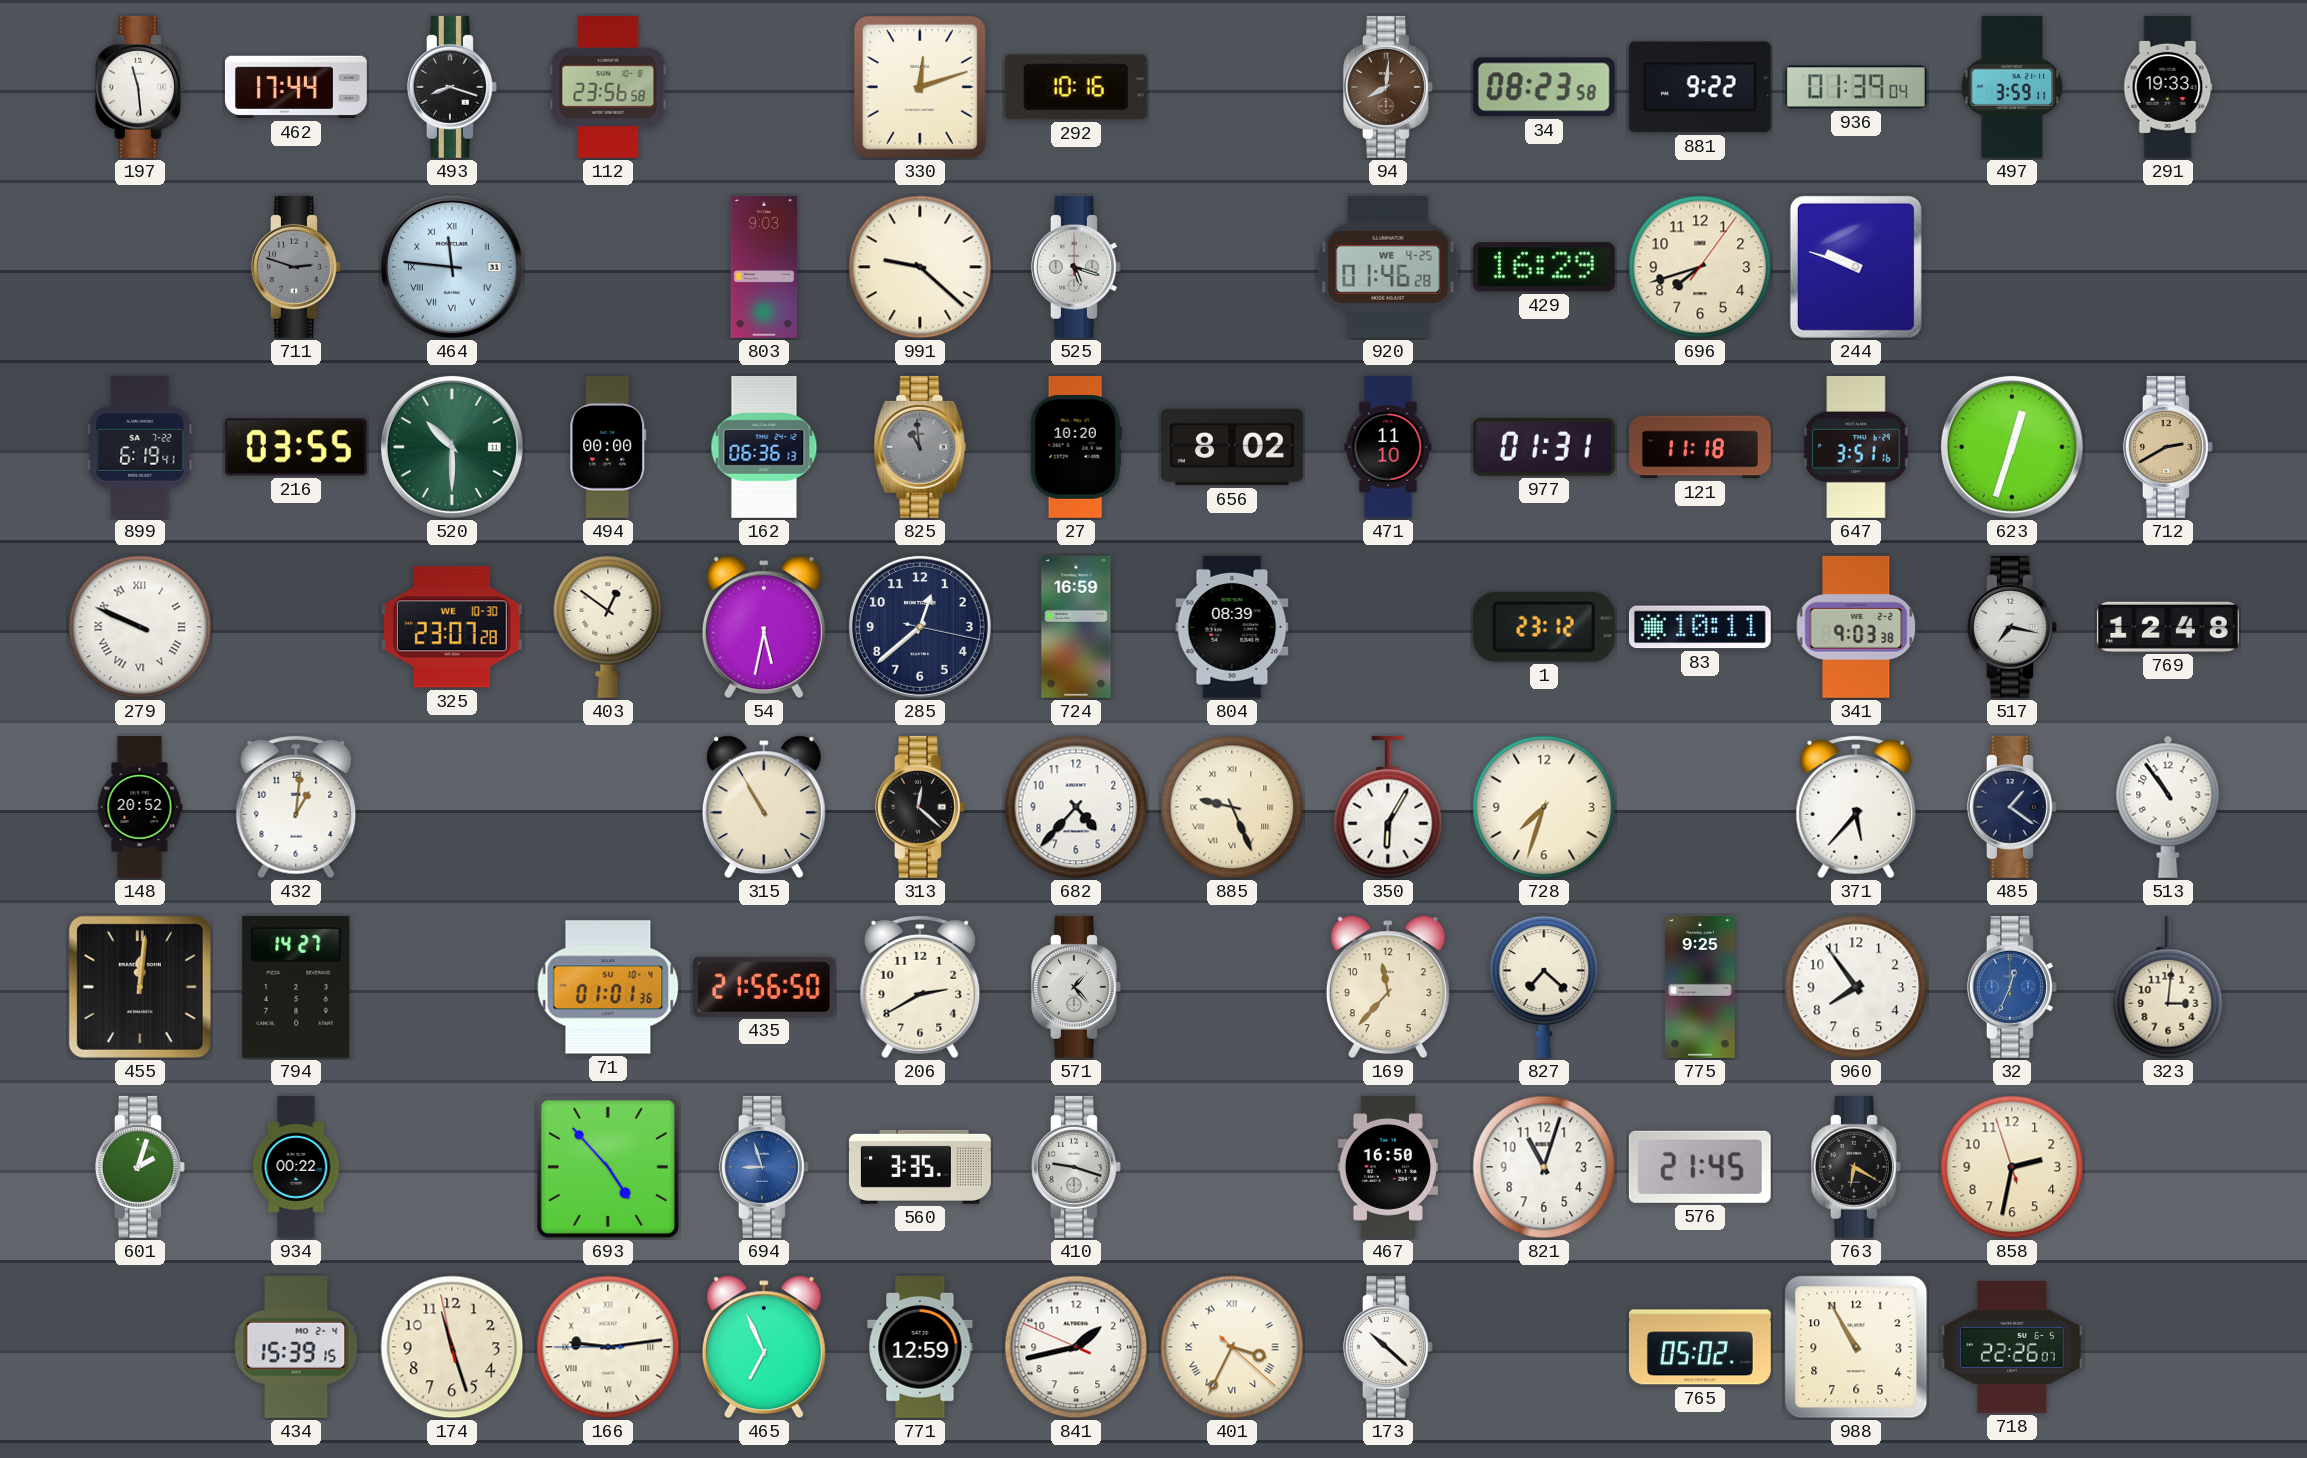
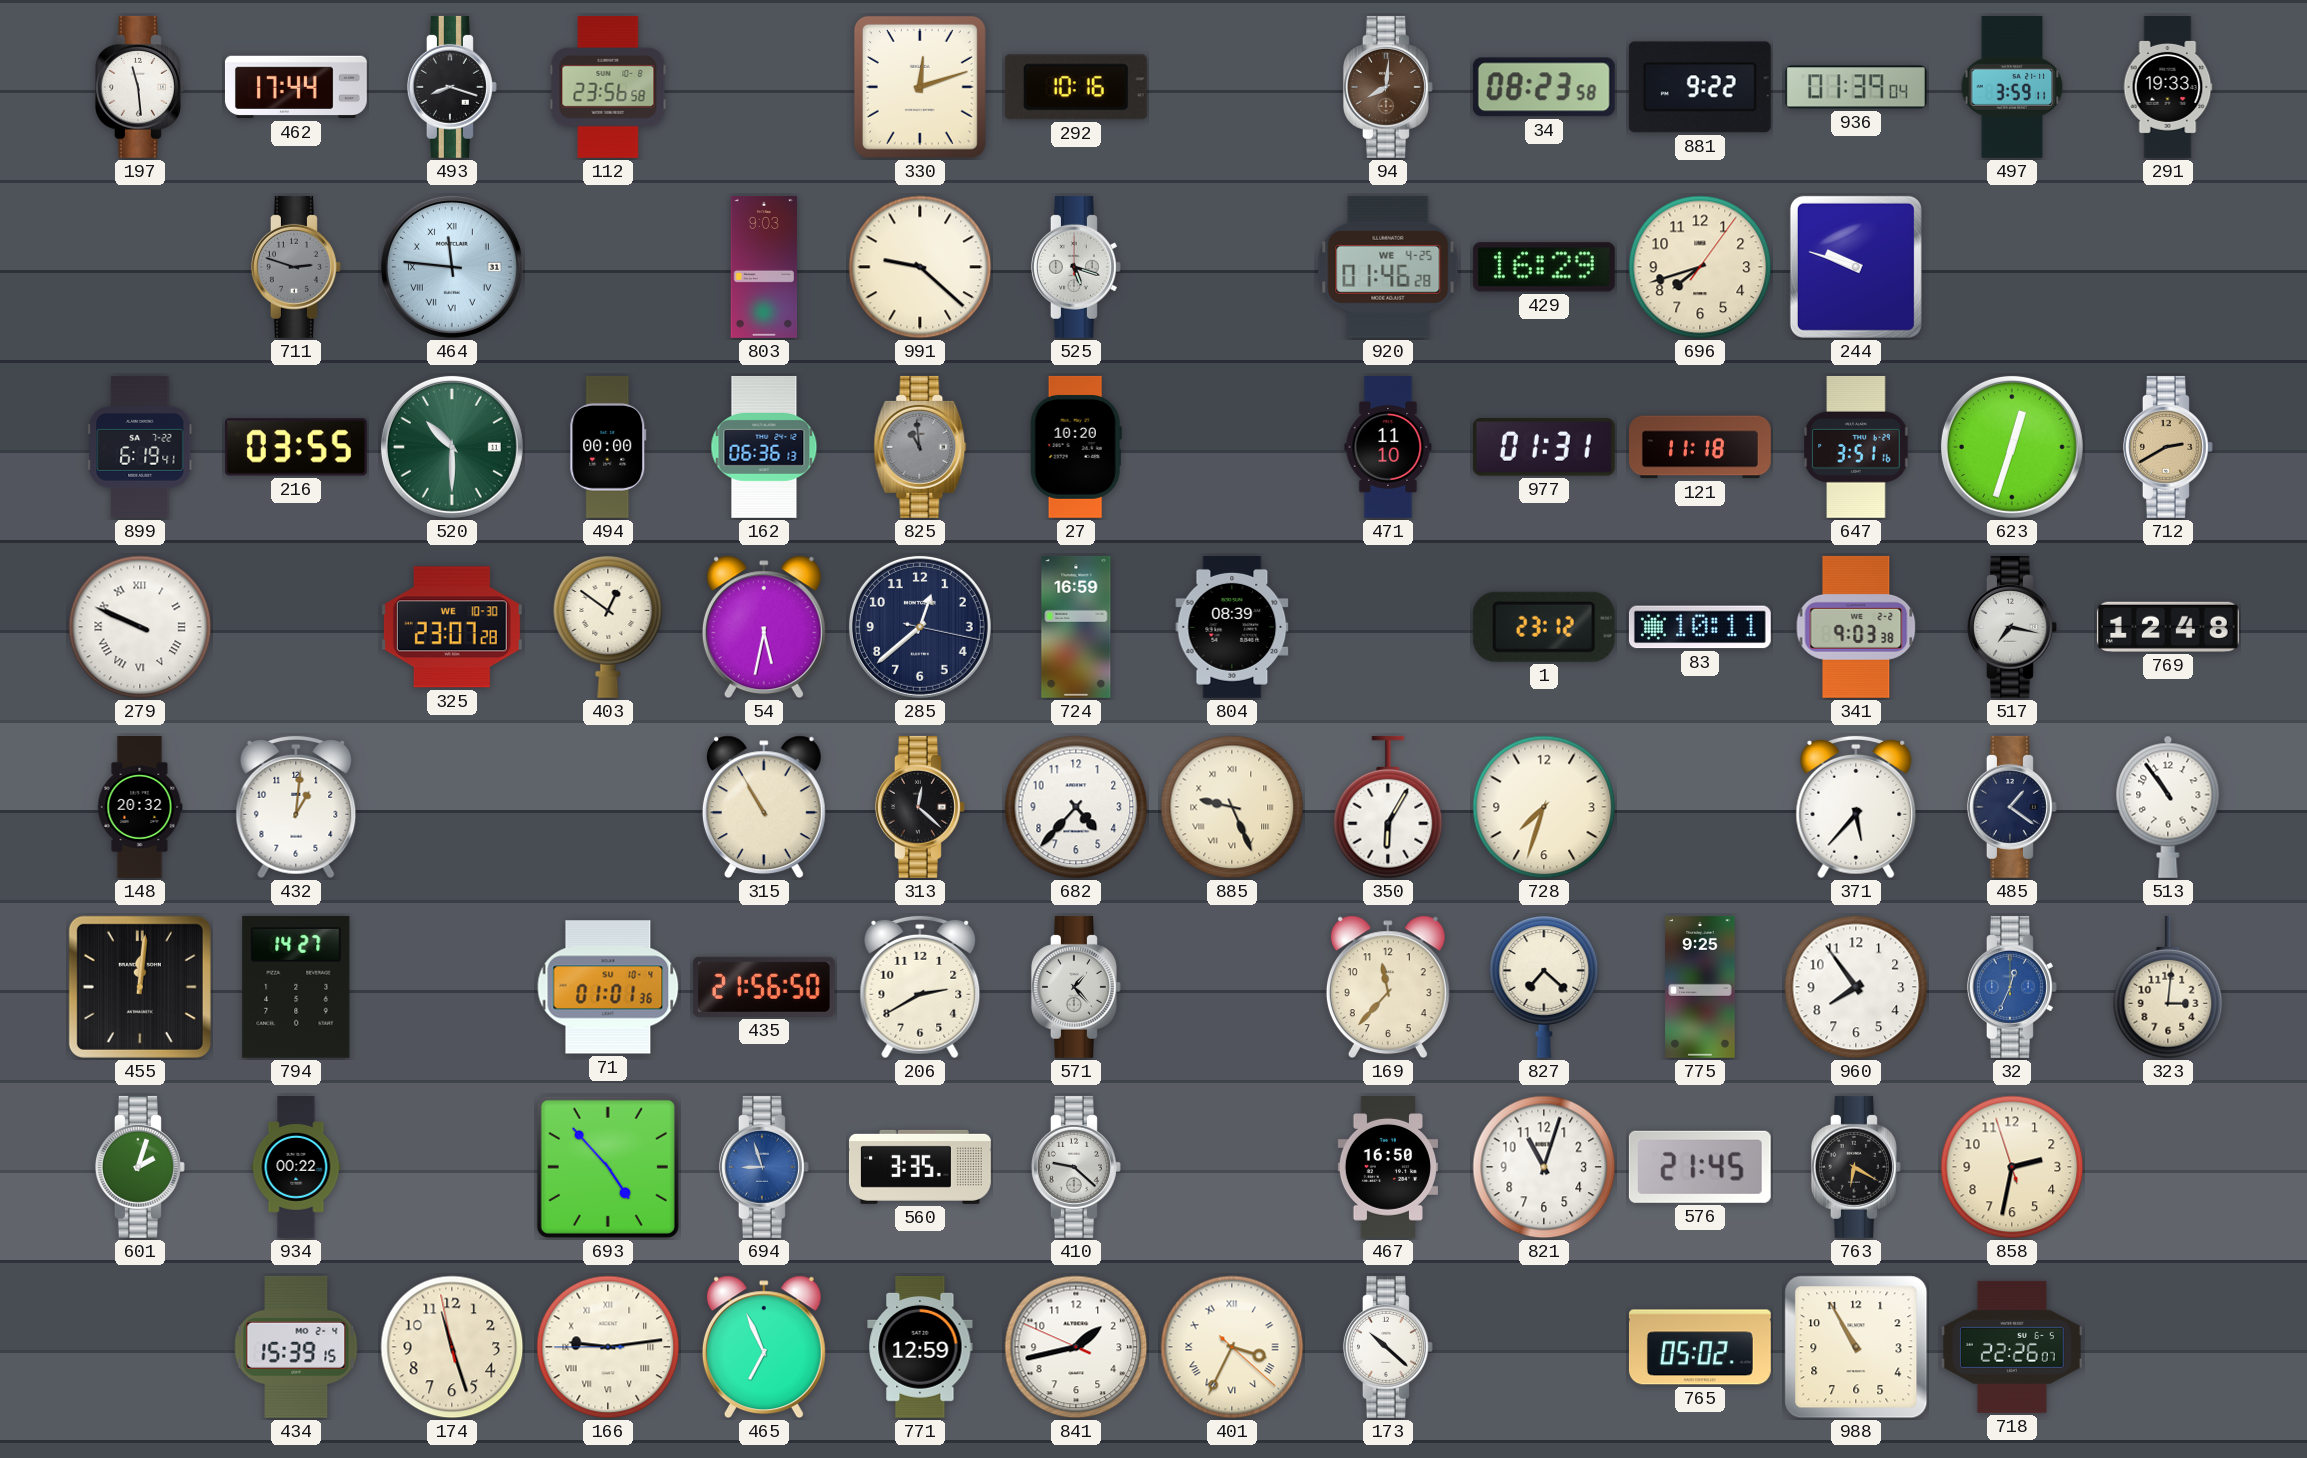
656: 8:02 -> none
148: 20:52 -> 20:32
410: 9:18 -> 9:22
